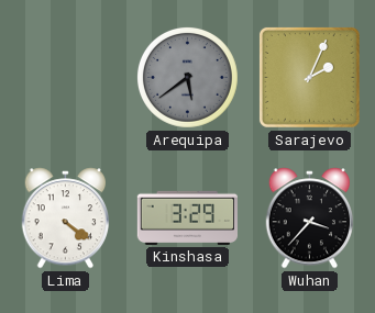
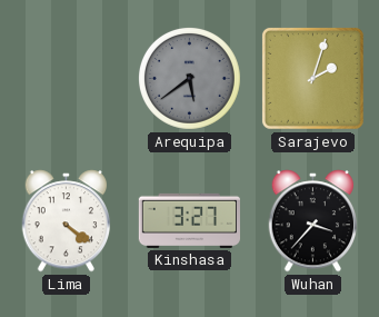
Sarajevo: 2:04 -> 2:03
Kinshasa: 3:29 -> 3:27
